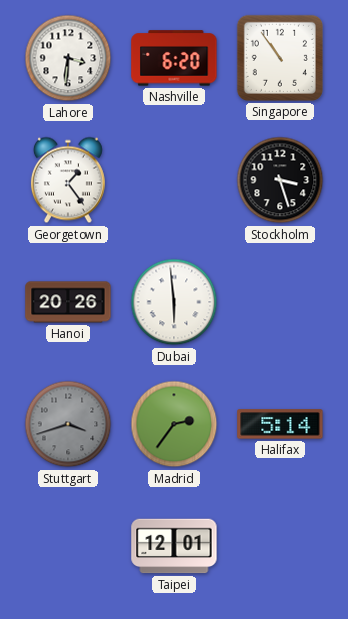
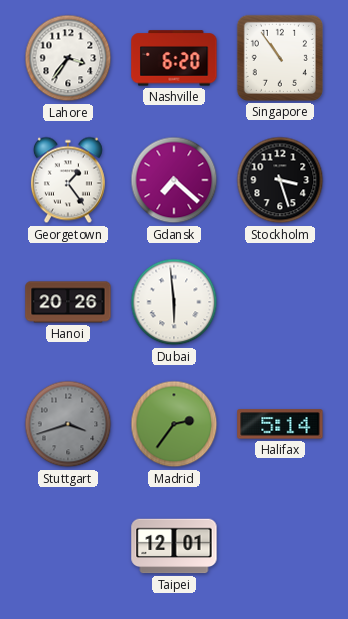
Lahore: 3:31 -> 3:36
Gdansk: none -> 7:22
